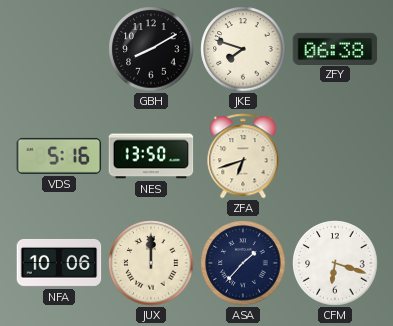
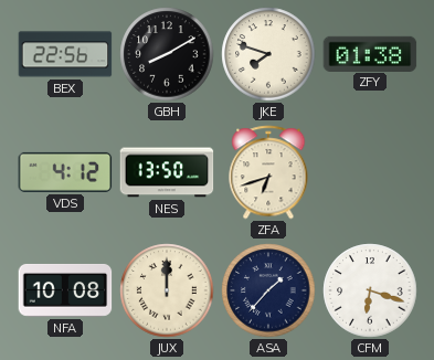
BEX: none -> 22:56
ZFY: 06:38 -> 01:38
VDS: 5:16 -> 4:12
NFA: 10:06 -> 10:08
